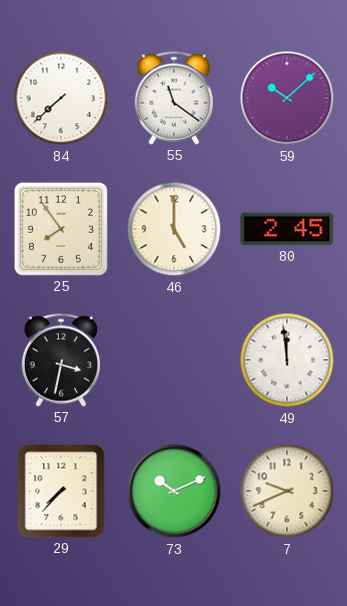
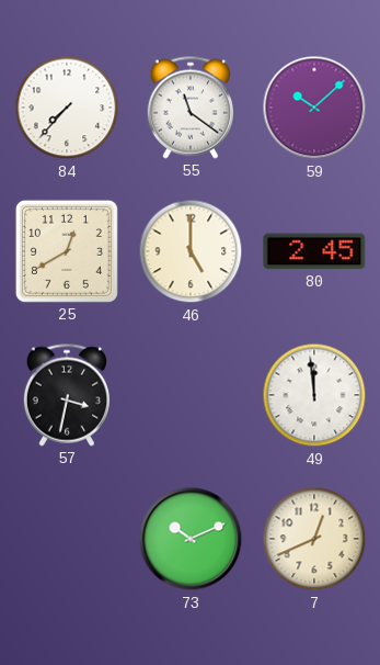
84: 7:38 -> 7:37
25: 7:54 -> 12:40
29: 7:37 -> none
7: 9:41 -> 12:41
